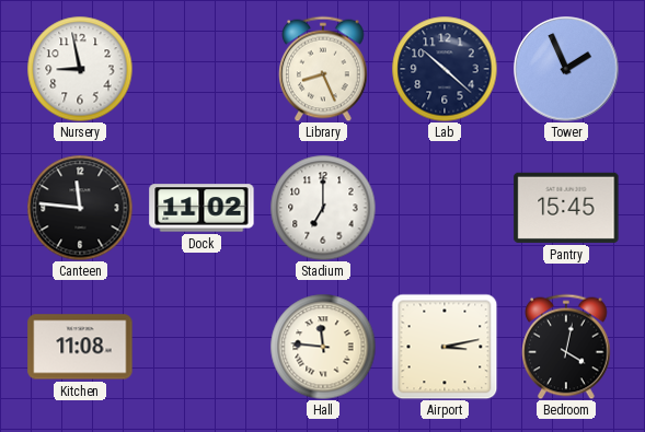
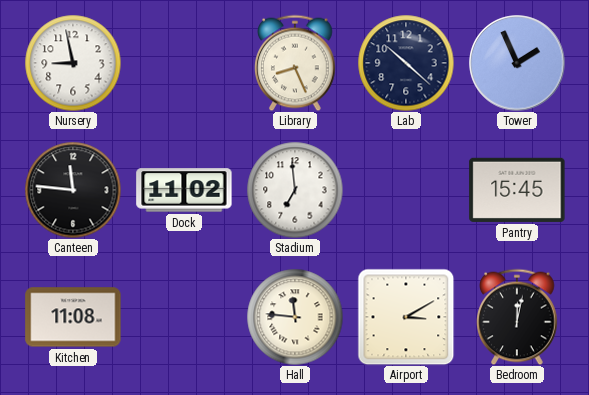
Stadium: 7:00 -> 6:59
Airport: 3:13 -> 3:10
Bedroom: 4:02 -> 12:02
